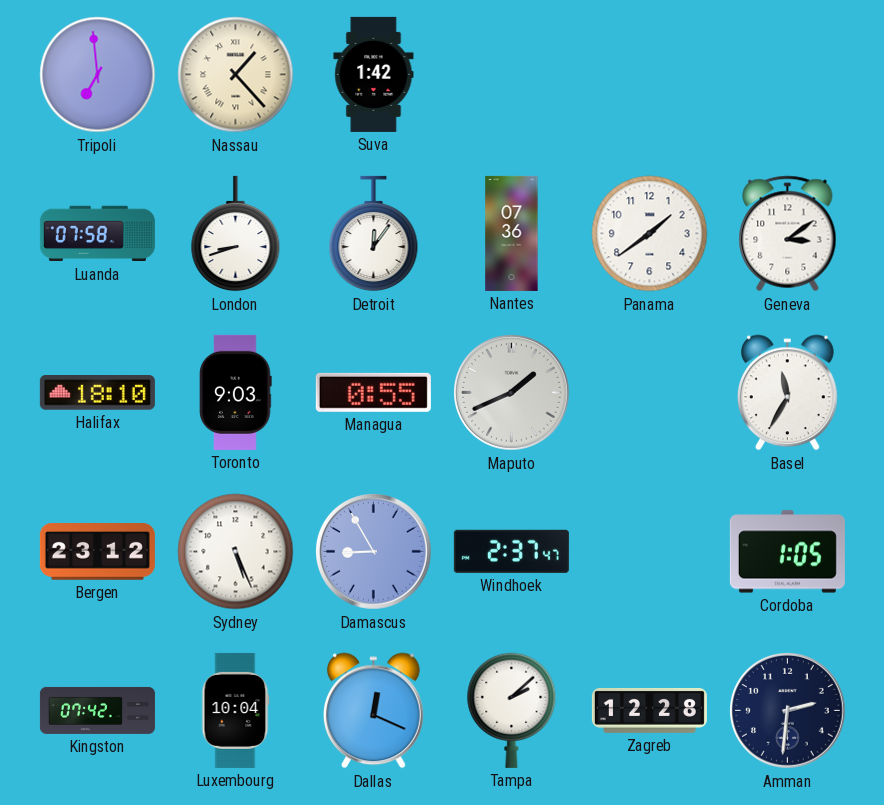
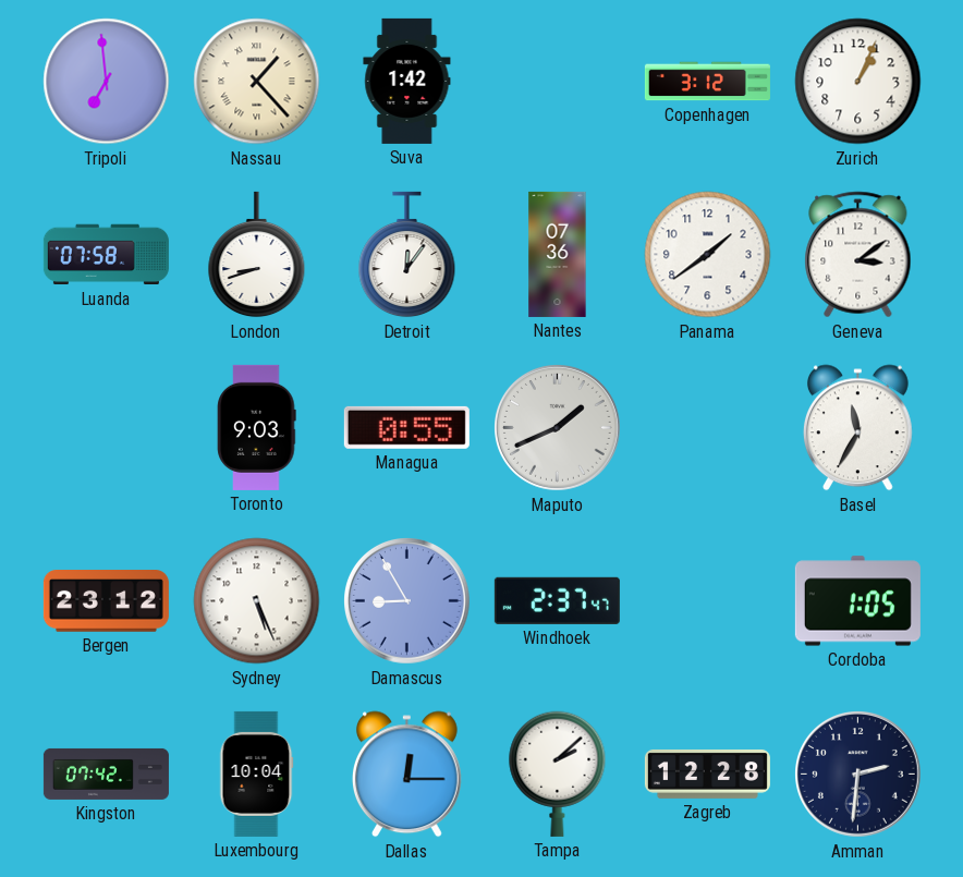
Copenhagen: none -> 3:12
Zurich: none -> 1:04
Halifax: 18:10 -> none
Dallas: 12:19 -> 12:15
